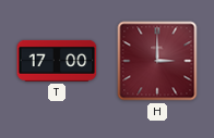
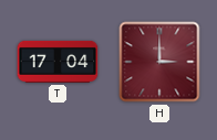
T: 17:00 -> 17:04
